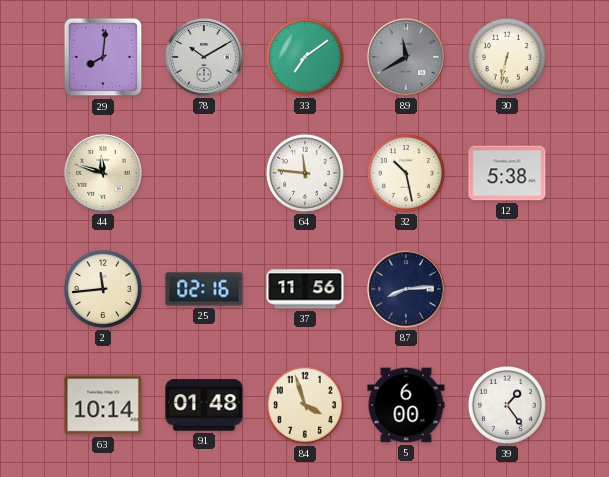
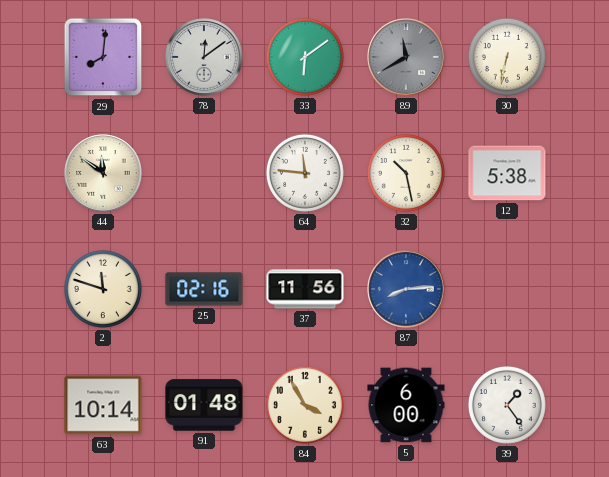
78: 10:10 -> 12:09
33: 7:09 -> 6:09
44: 11:48 -> 11:51
2: 11:44 -> 11:48
87 dial: navy -> blue
84: 3:57 -> 3:55
